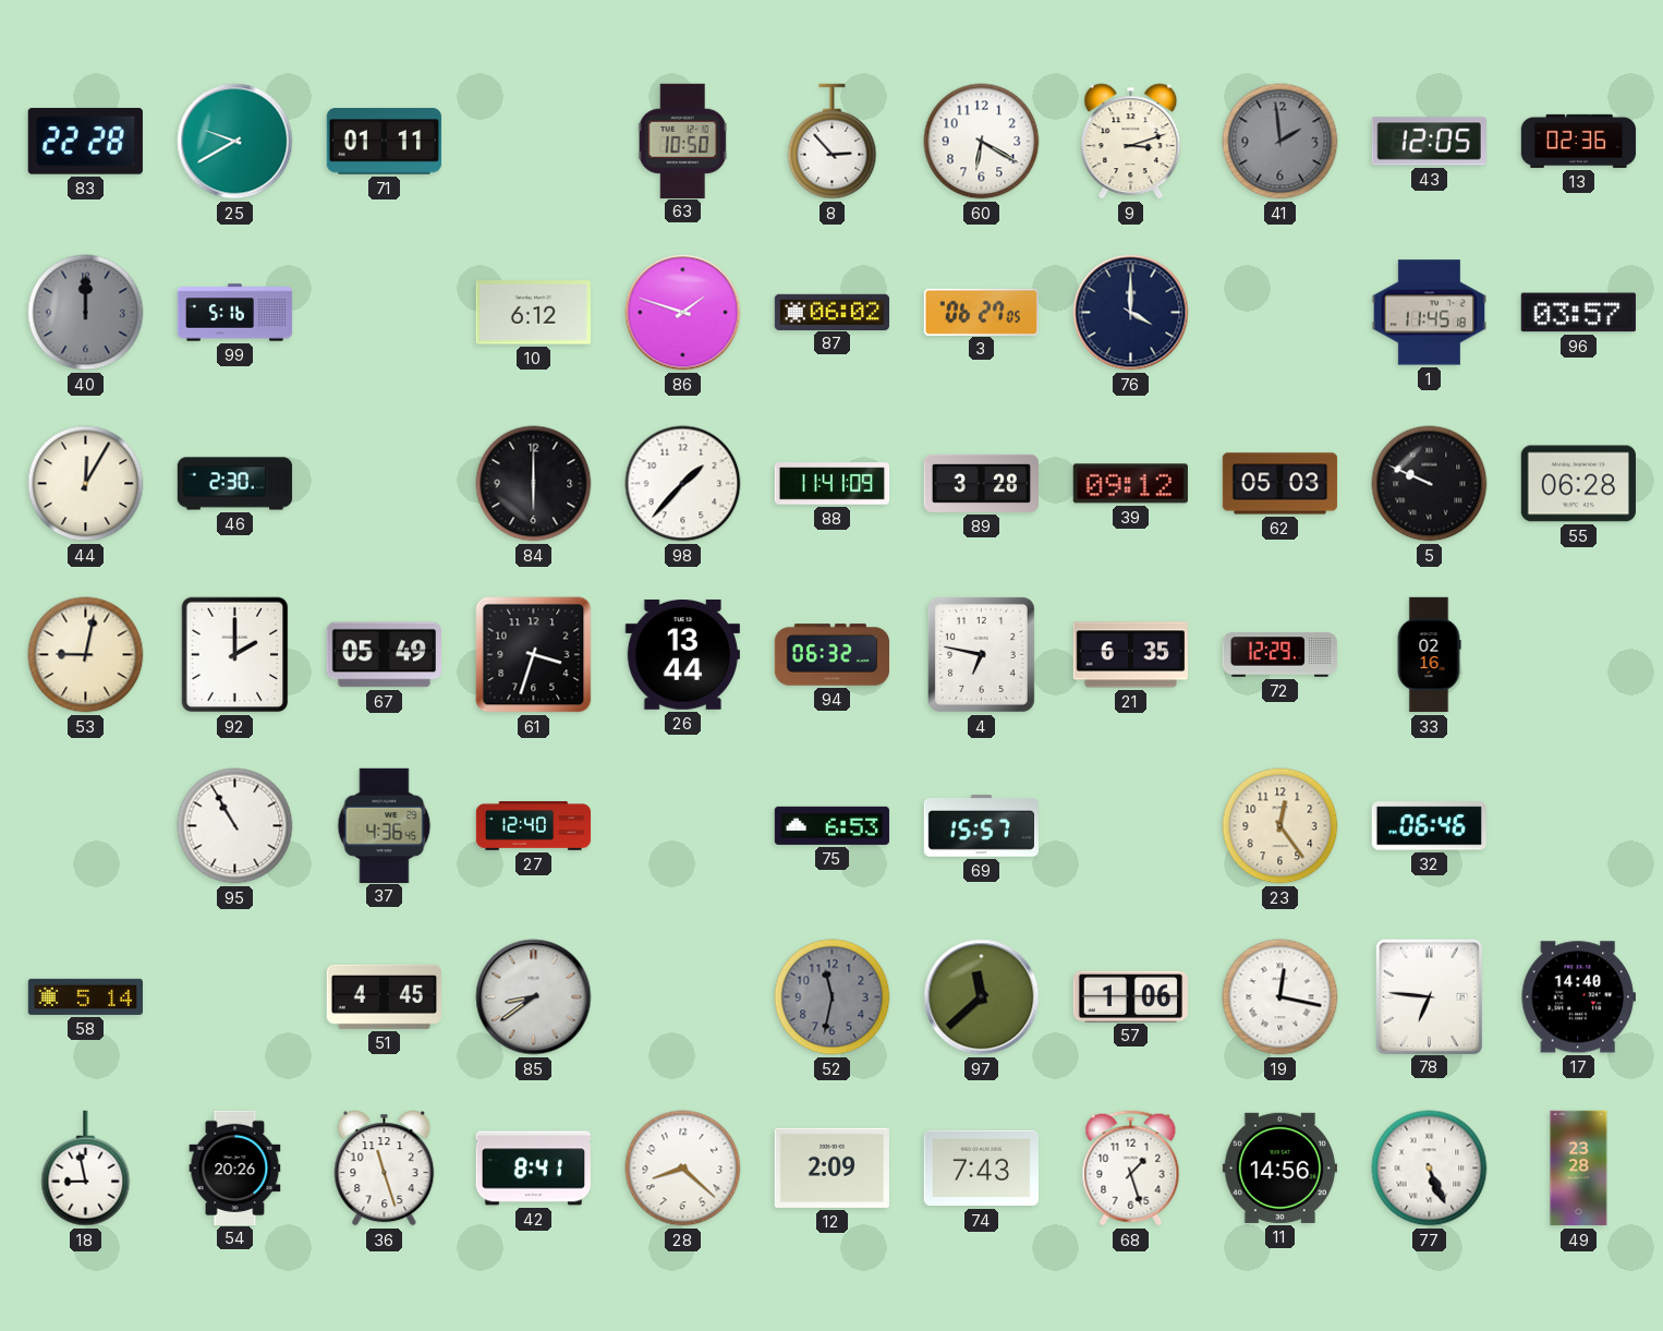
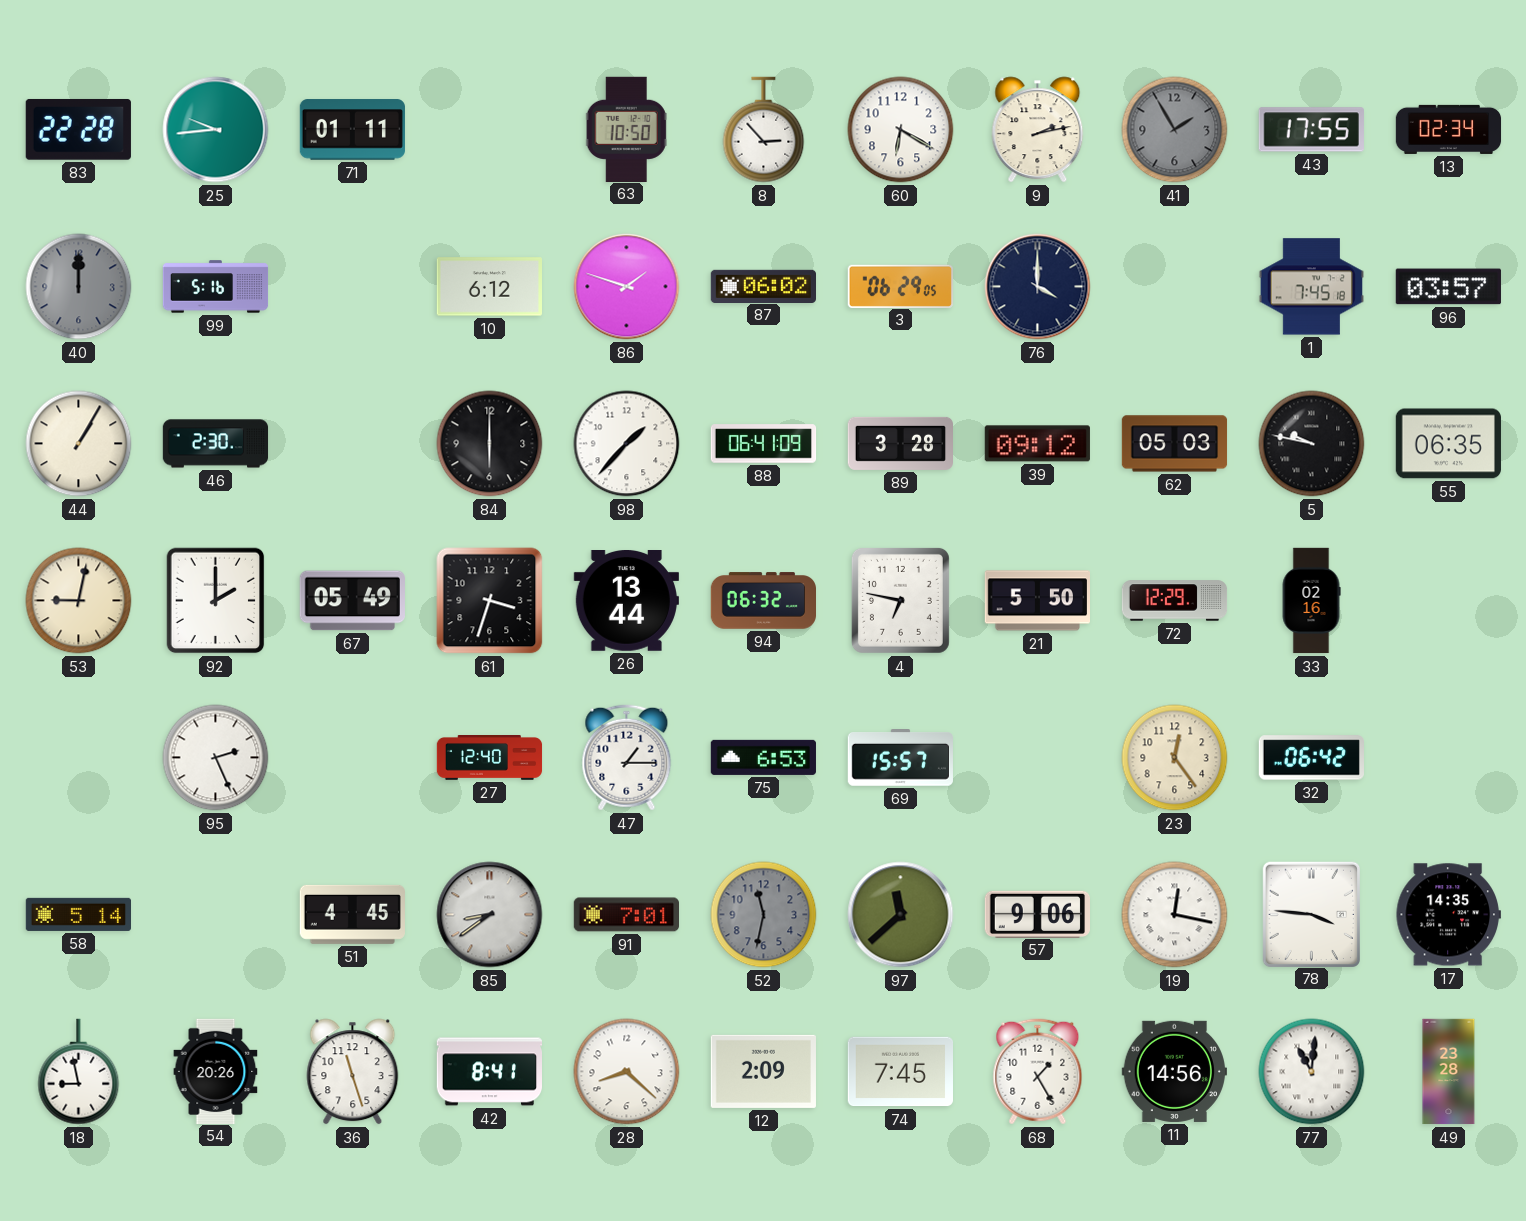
25: 9:40 -> 9:44
9: 3:12 -> 2:13
41: 1:59 -> 1:55
43: 12:05 -> 17:55
13: 02:36 -> 02:34
3: 06:27 -> 06:29
1: 11:45 -> 7:45
44: 12:05 -> 1:05
88: 11:41 -> 06:41
5: 9:49 -> 9:47
55: 06:28 -> 06:35
21: 6:35 -> 5:50
95: 10:55 -> 2:26
37: 4:36 -> none
47: none -> 1:15
32: 06:46 -> 06:42
91: none -> 7:01
57: 1:06 -> 9:06
78: 6:46 -> 3:46
17: 14:40 -> 14:35
74: 7:43 -> 7:45
68: 1:27 -> 1:25
77: 5:26 -> 11:01
